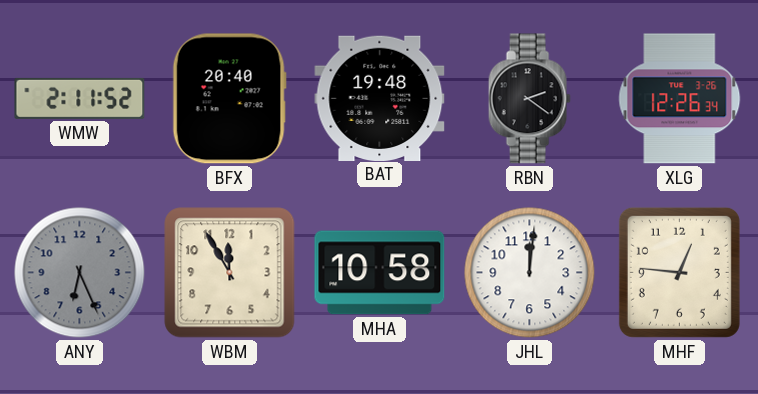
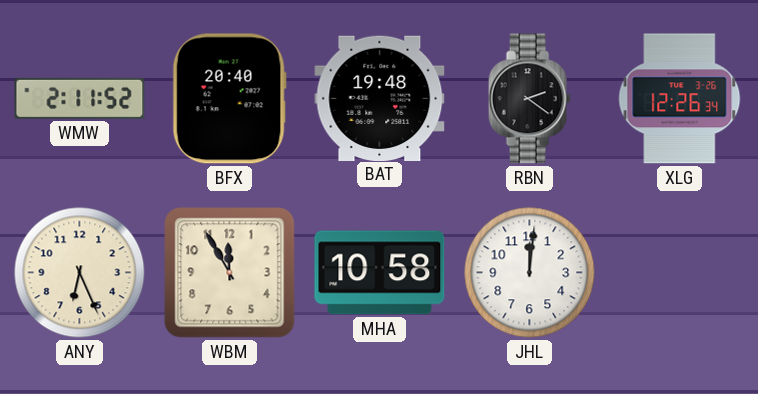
ANY dial: grey -> cream
MHF: 12:46 -> none
